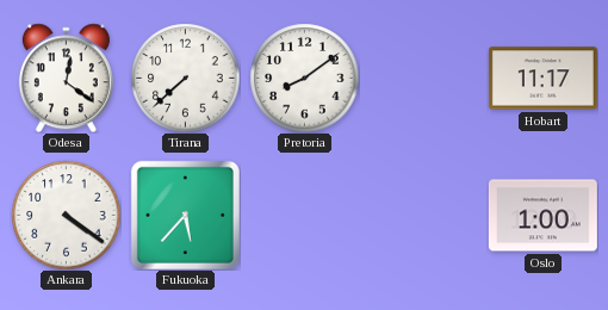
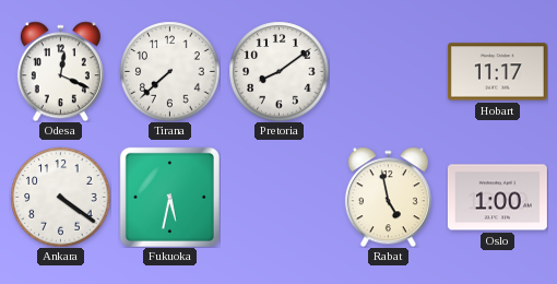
Odesa: 12:21 -> 12:19
Fukuoka: 5:37 -> 5:32
Rabat: none -> 4:58
